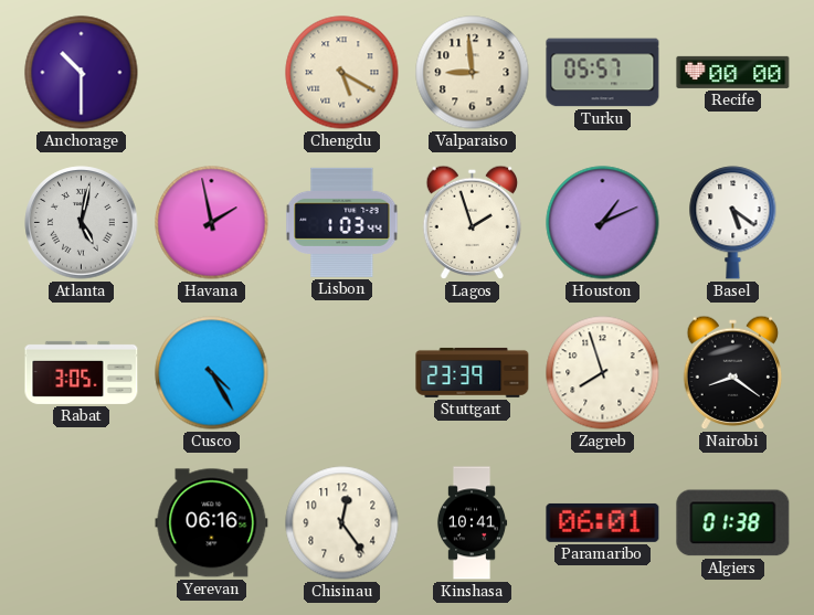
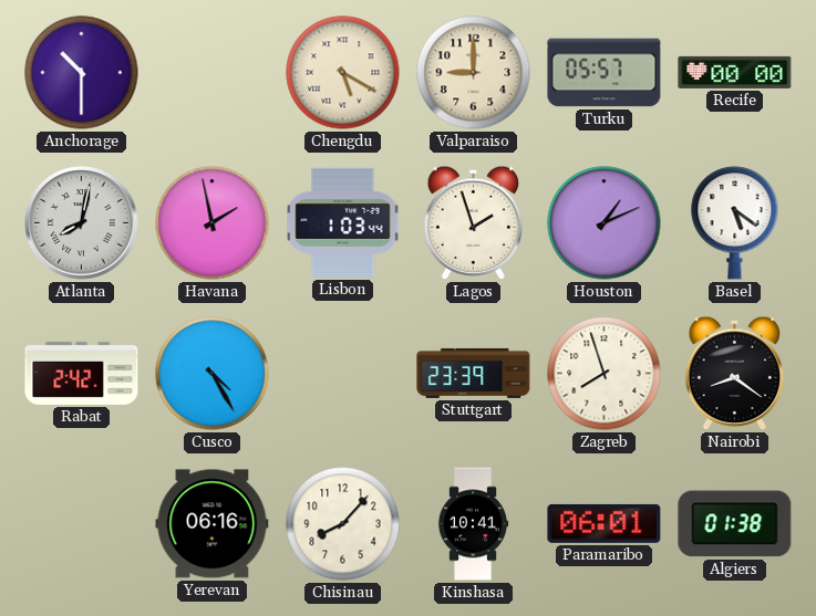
Valparaiso: 8:59 -> 9:00
Atlanta: 5:02 -> 8:02
Rabat: 3:05 -> 2:42
Chisinau: 12:24 -> 8:07
